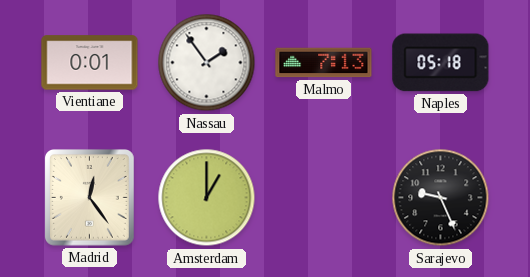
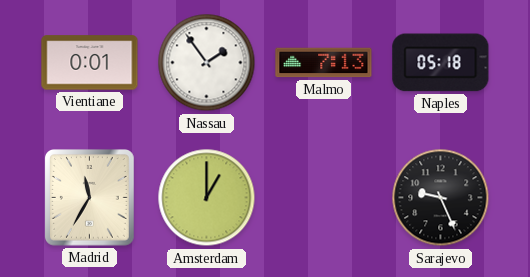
Madrid: 12:24 -> 11:35
